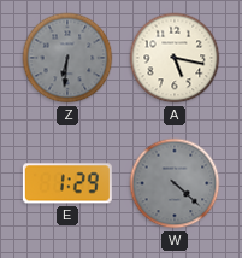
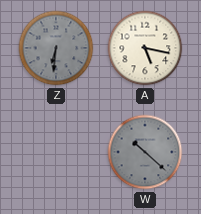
E: 1:29 -> none
W: 4:22 -> 10:22
